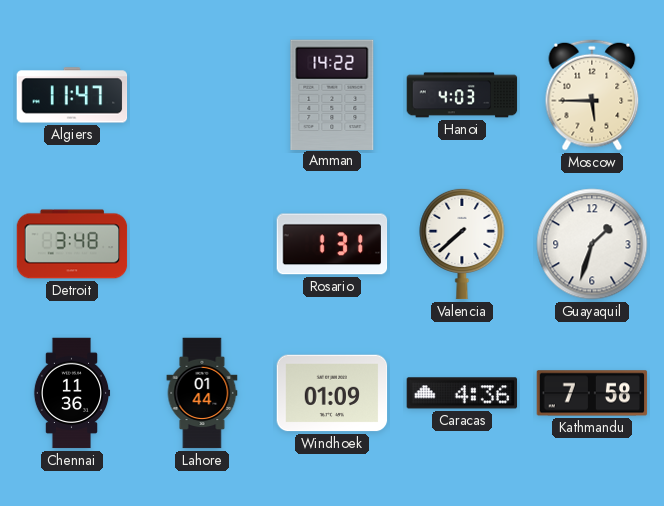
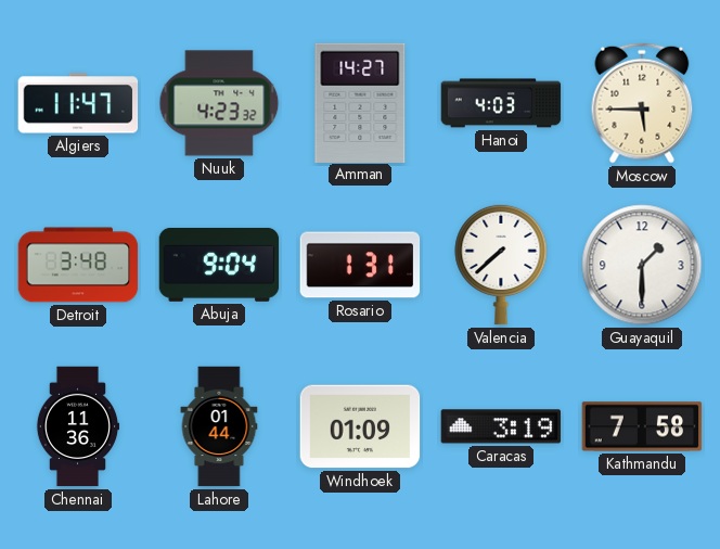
Nuuk: none -> 4:23
Amman: 14:22 -> 14:27
Abuja: none -> 9:04
Guayaquil: 1:33 -> 1:30
Caracas: 4:36 -> 3:19
